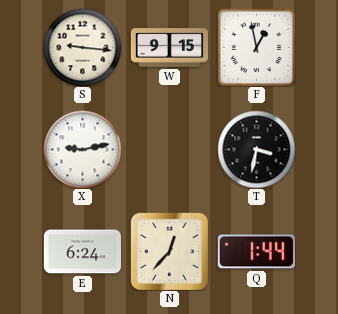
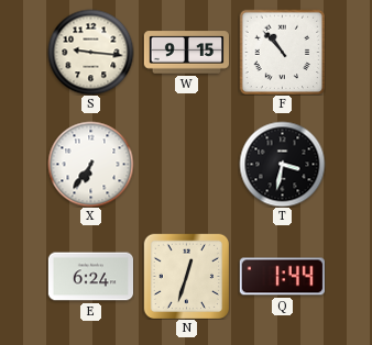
F: 12:58 -> 10:53
X: 9:13 -> 6:36
N: 12:37 -> 12:33
